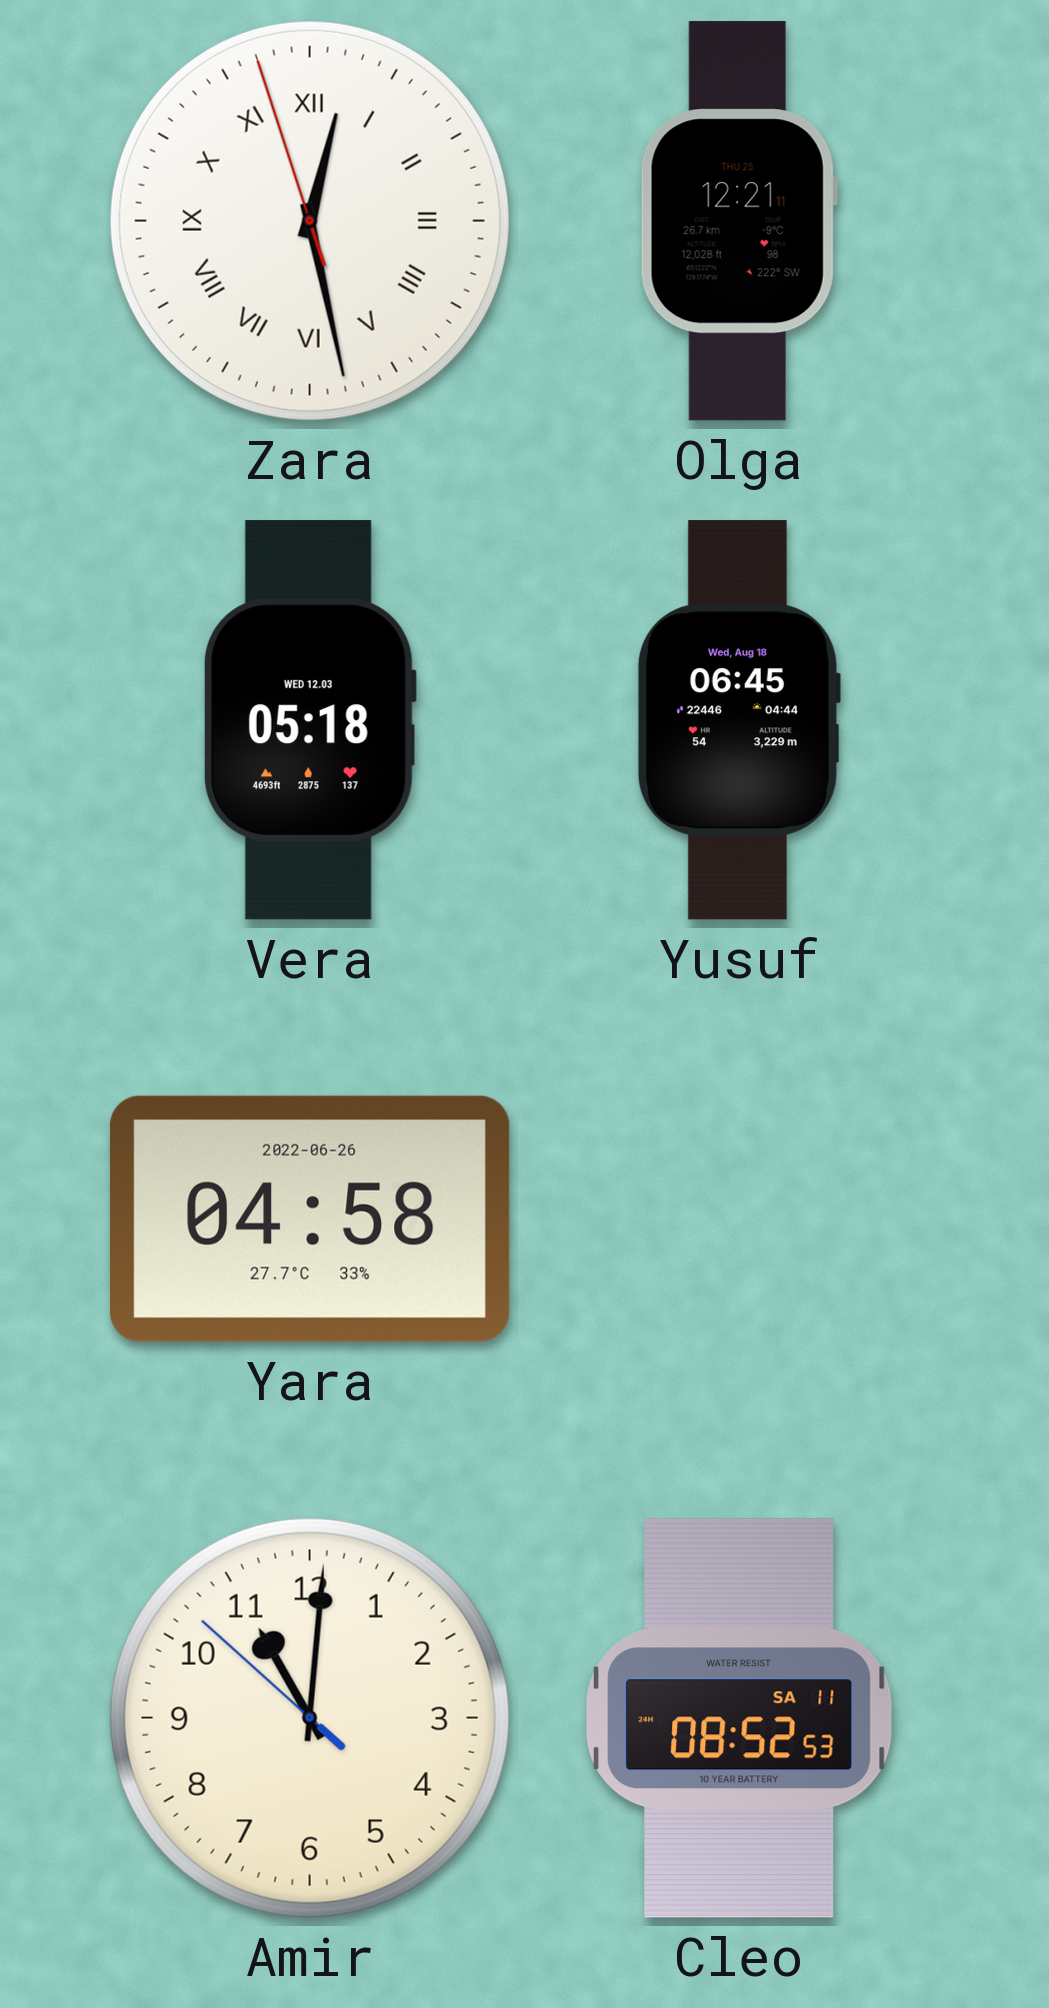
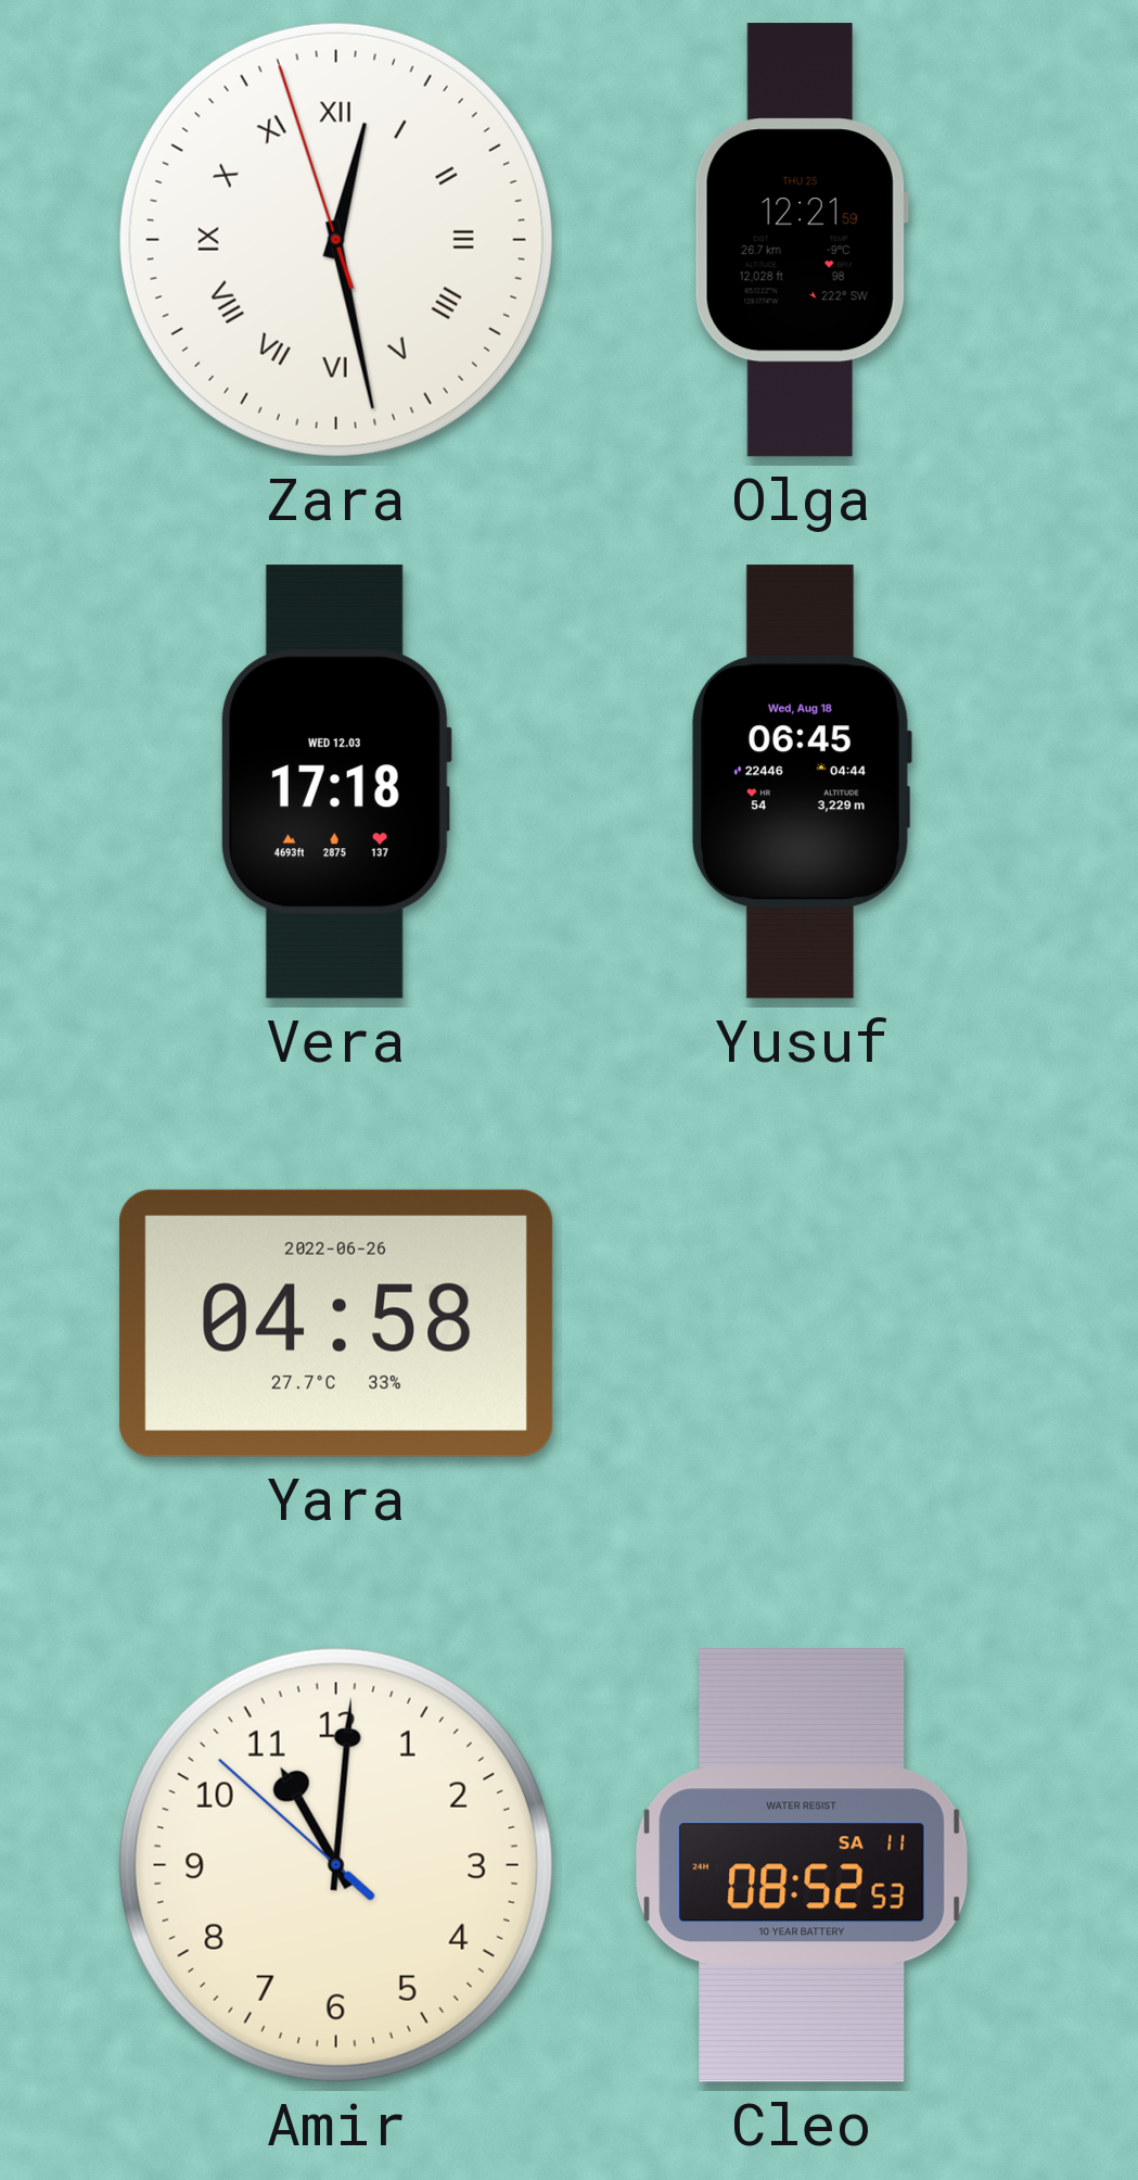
Olga: 12:21:11 -> 12:21:59
Vera: 05:18 -> 17:18
